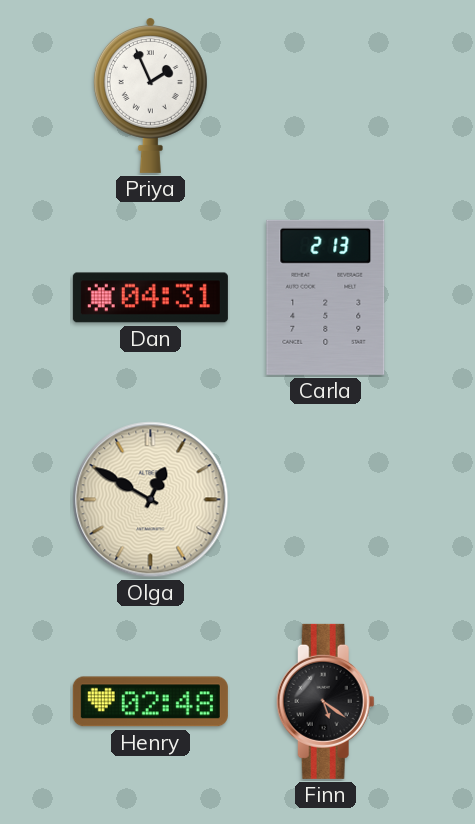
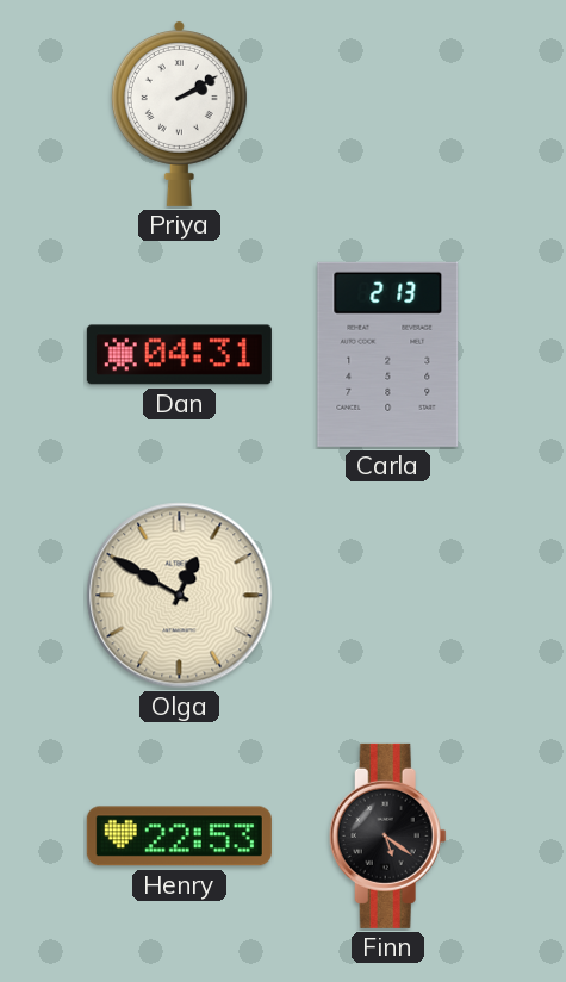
Priya: 1:56 -> 2:10
Henry: 02:48 -> 22:53
